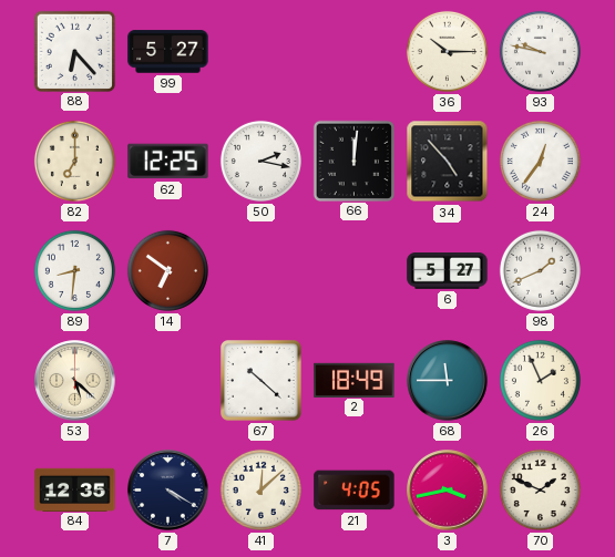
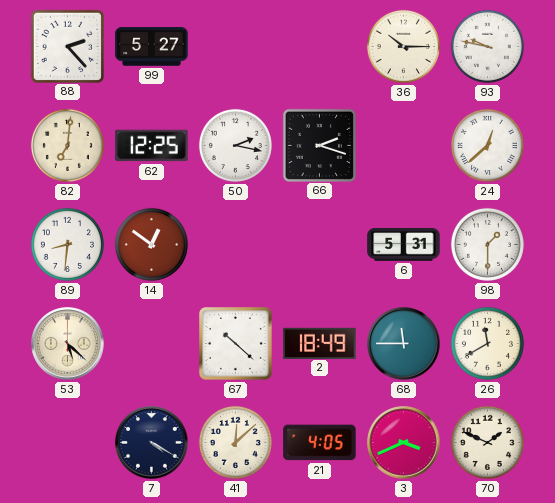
88: 6:23 -> 2:23
82: 7:00 -> 7:01
66: 12:01 -> 2:18
34: 4:53 -> none
24: 12:36 -> 12:38
14: 6:51 -> 12:51
6: 5:27 -> 5:31
98: 1:41 -> 1:30
26: 1:56 -> 11:40
84: 12:35 -> none
3: 3:43 -> 3:41
